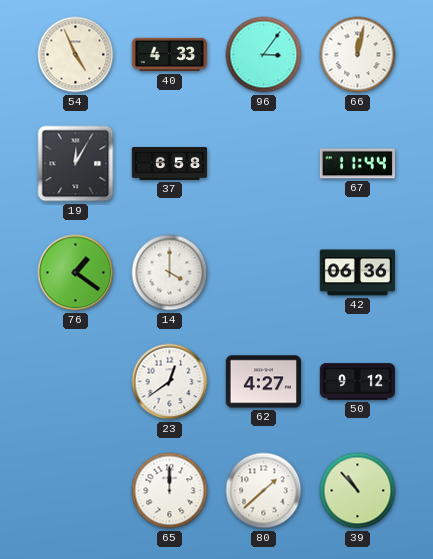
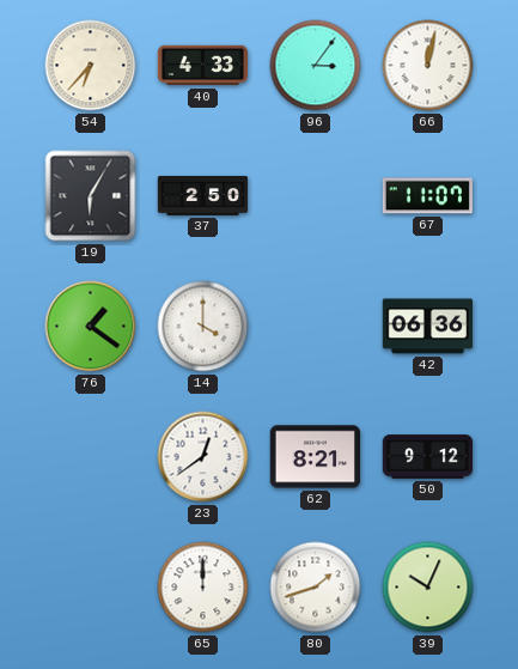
54: 4:56 -> 6:37
19: 12:05 -> 6:05
37: 6:58 -> 2:50
67: 11:44 -> 11:07
62: 4:27 -> 8:21
80: 1:38 -> 1:42
39: 10:53 -> 10:04
